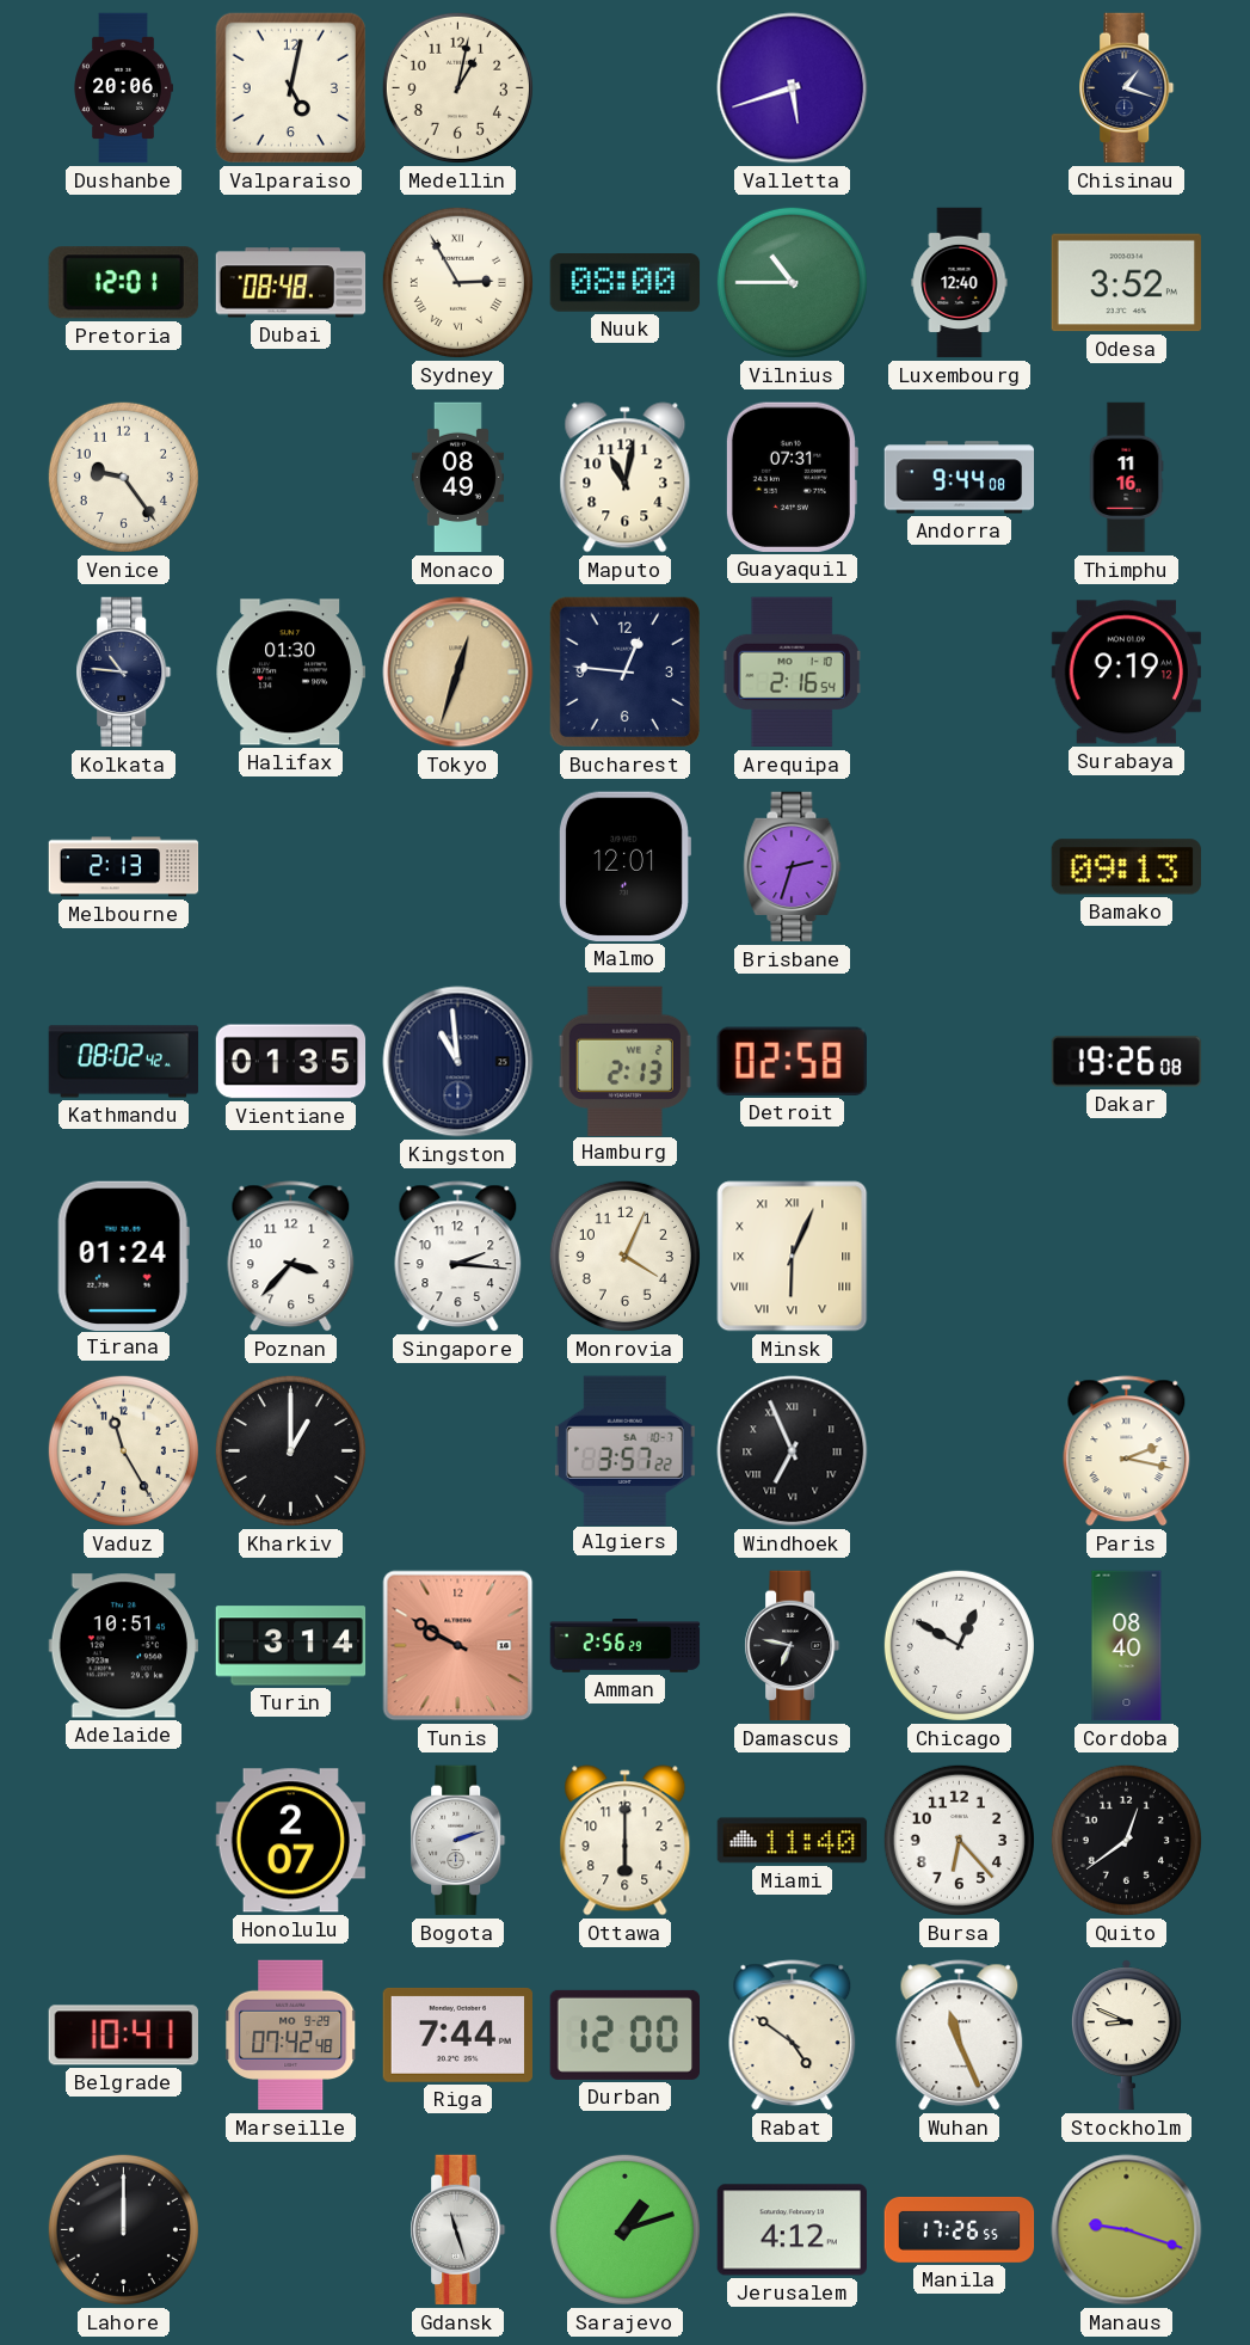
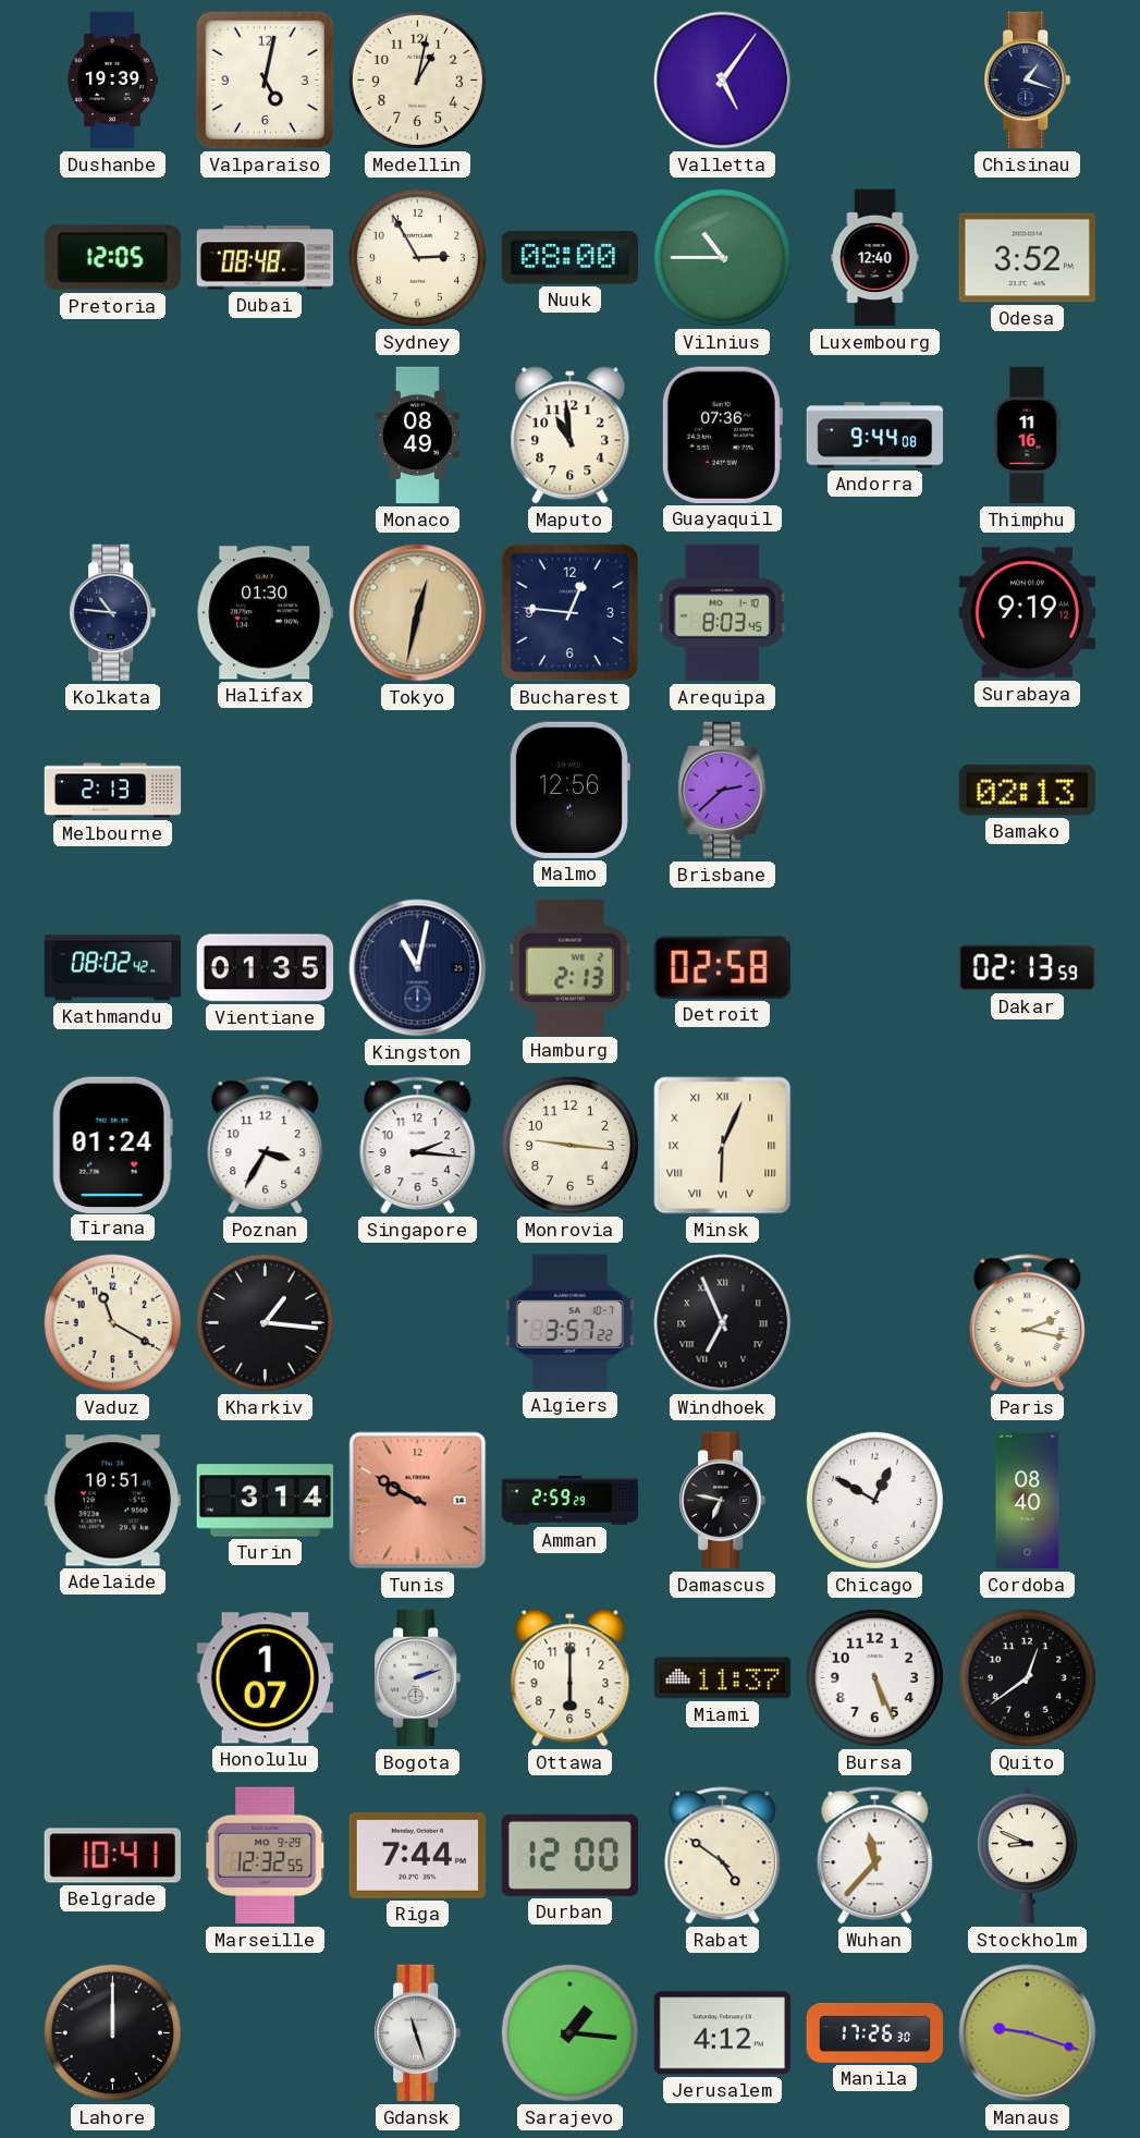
Dushanbe: 20:06 -> 19:39
Valletta: 5:42 -> 5:06
Pretoria: 12:01 -> 12:05
Sydney numerals: Roman -> Arabic
Venice: 9:24 -> none
Maputo: 11:02 -> 10:59
Guayaquil: 07:31 -> 07:36
Tokyo: 12:33 -> 12:32
Arequipa: 2:16 -> 8:03
Malmo: 12:01 -> 12:56
Brisbane: 2:33 -> 2:38
Bamako: 09:13 -> 02:13
Kingston: 10:59 -> 11:02
Dakar: 19:26 -> 02:13
Poznan: 3:37 -> 3:35
Monrovia: 4:04 -> 9:16
Vaduz: 11:25 -> 11:20
Kharkiv: 1:00 -> 1:16
Amman: 2:56 -> 2:59
Honolulu: 2:07 -> 1:07
Miami: 11:40 -> 11:37
Bursa: 6:23 -> 5:26
Marseille: 07:42 -> 12:32
Wuhan: 11:26 -> 11:37
Sarajevo: 1:12 -> 1:16
Manila: 17:26:55 -> 17:26:30
